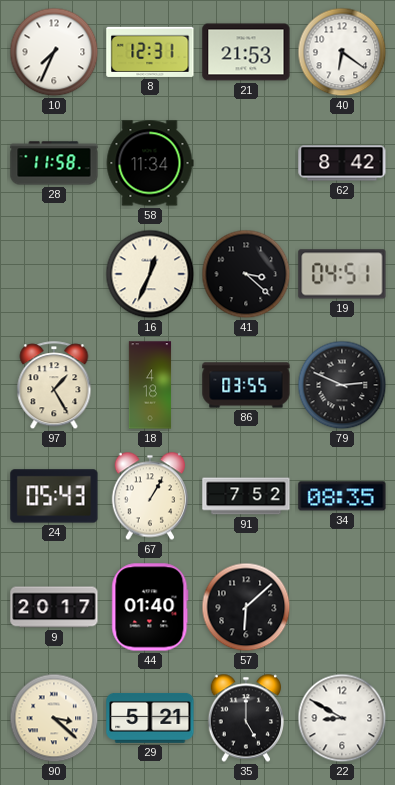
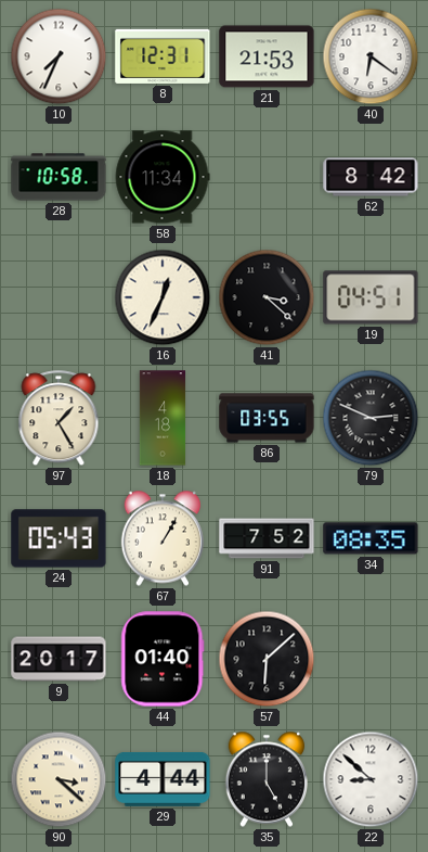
28: 11:58 -> 10:58
29: 5:21 -> 4:44
22: 8:50 -> 8:52
